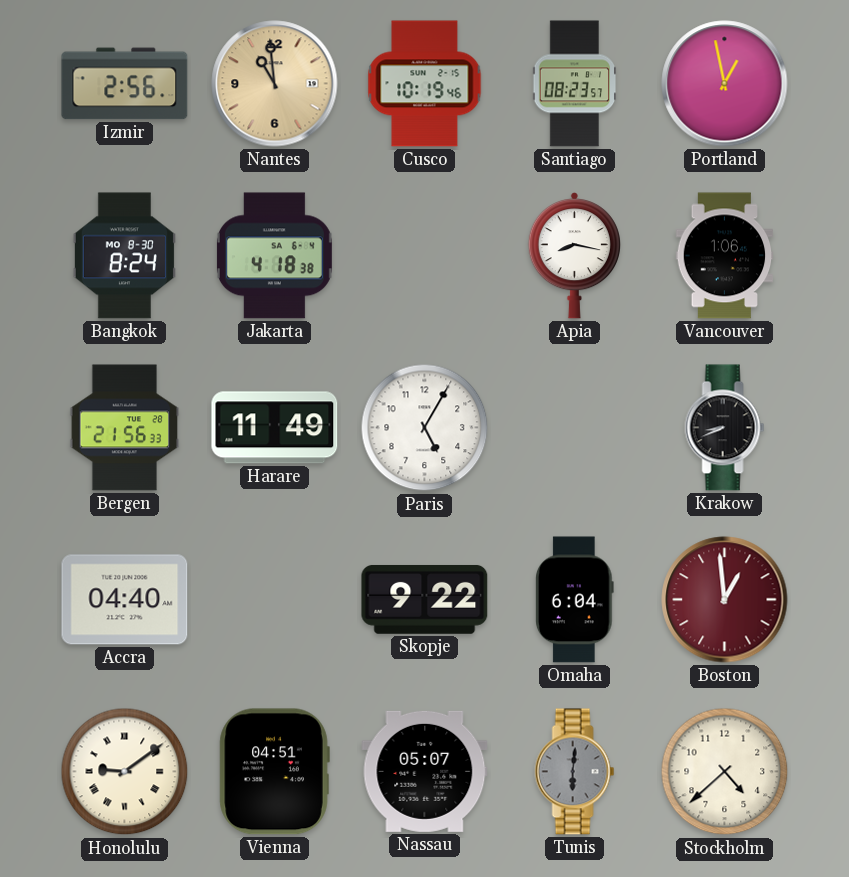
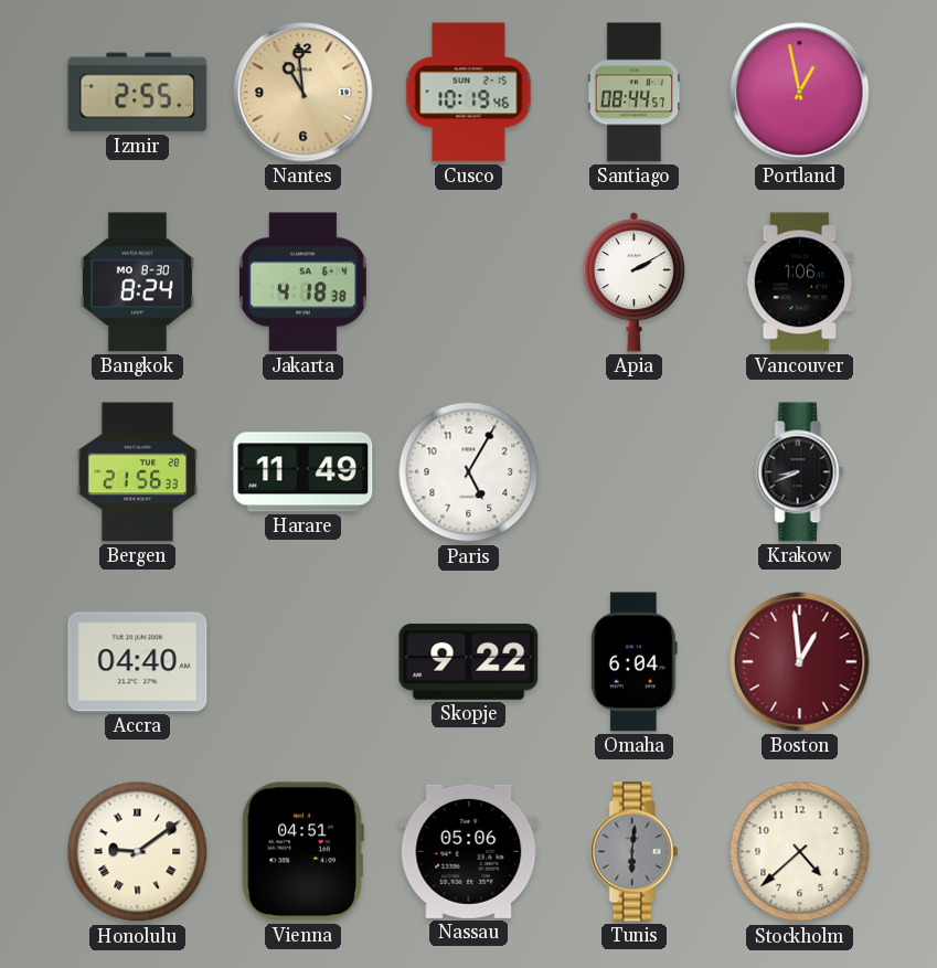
Izmir: 2:56 -> 2:55
Santiago: 08:23 -> 08:44
Apia: 8:17 -> 2:10
Nassau: 05:07 -> 05:06
